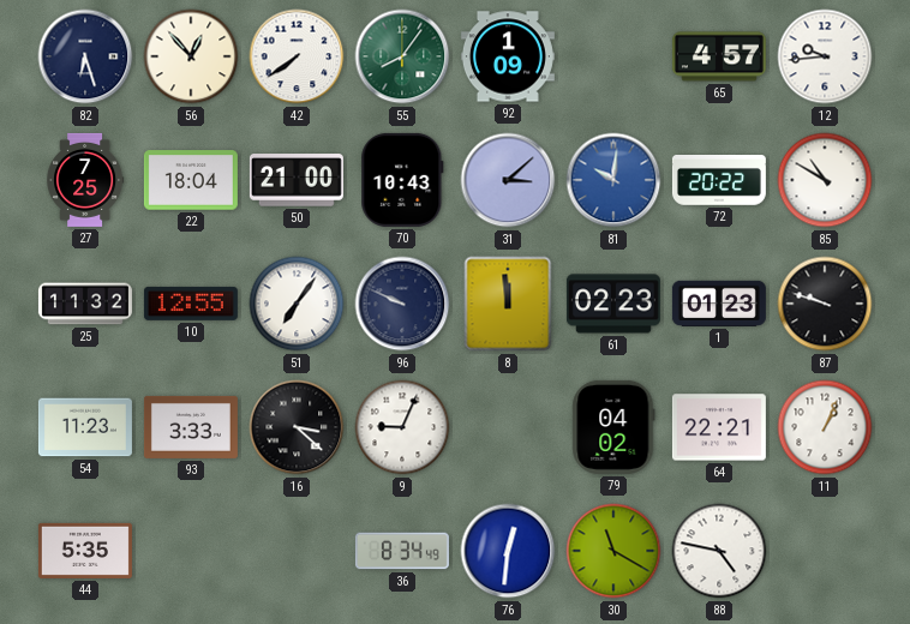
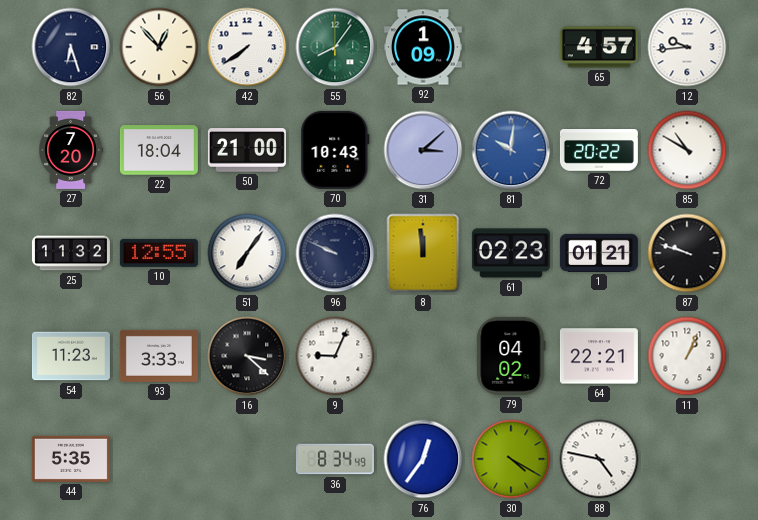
27: 7:25 -> 7:20
1: 01:23 -> 01:21
76: 12:31 -> 12:36
30: 11:20 -> 4:20
